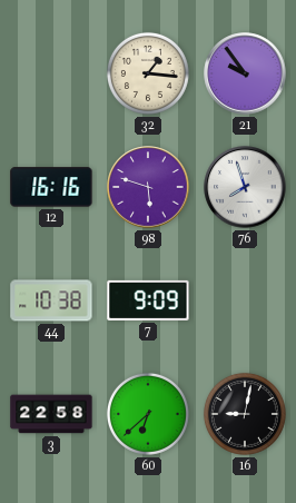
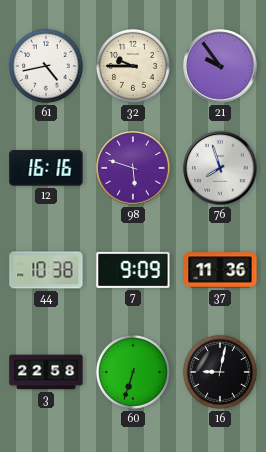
61: none -> 4:43
32: 1:16 -> 9:45
37: none -> 11:36
60: 6:38 -> 6:33
